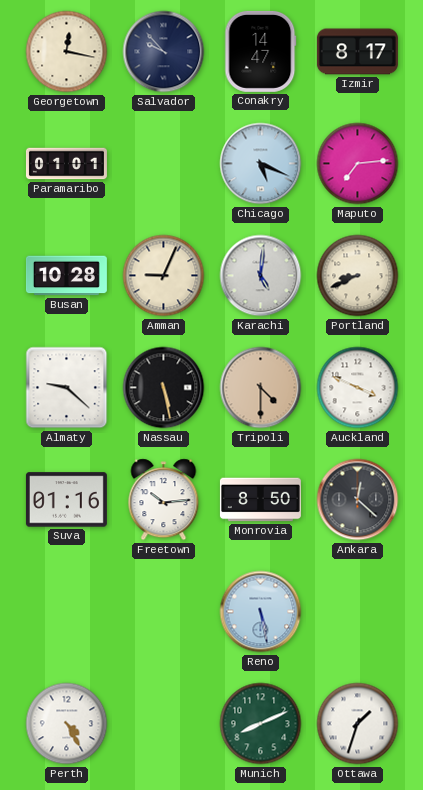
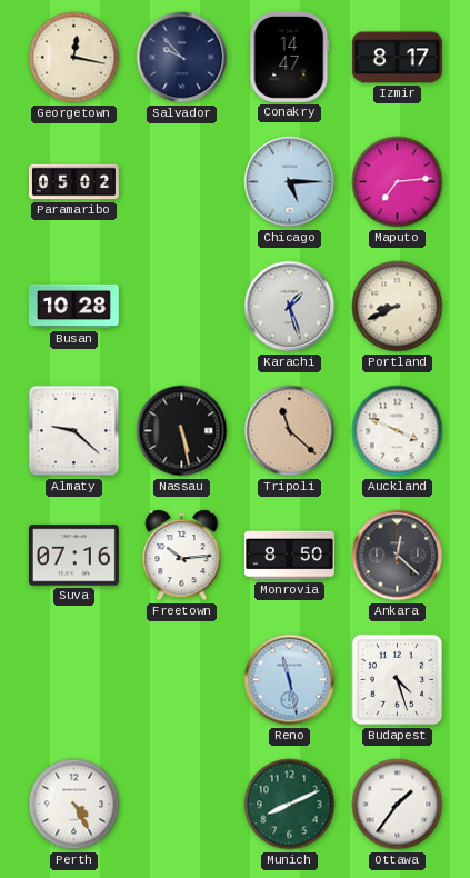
Paramaribo: 01:01 -> 05:02
Chicago: 5:19 -> 5:15
Amman: 9:04 -> none
Karachi: 5:01 -> 1:27
Tripoli: 4:30 -> 11:22
Suva: 01:16 -> 07:16
Reno: 5:28 -> 11:28
Budapest: none -> 4:27
Ottawa: 1:33 -> 1:36
